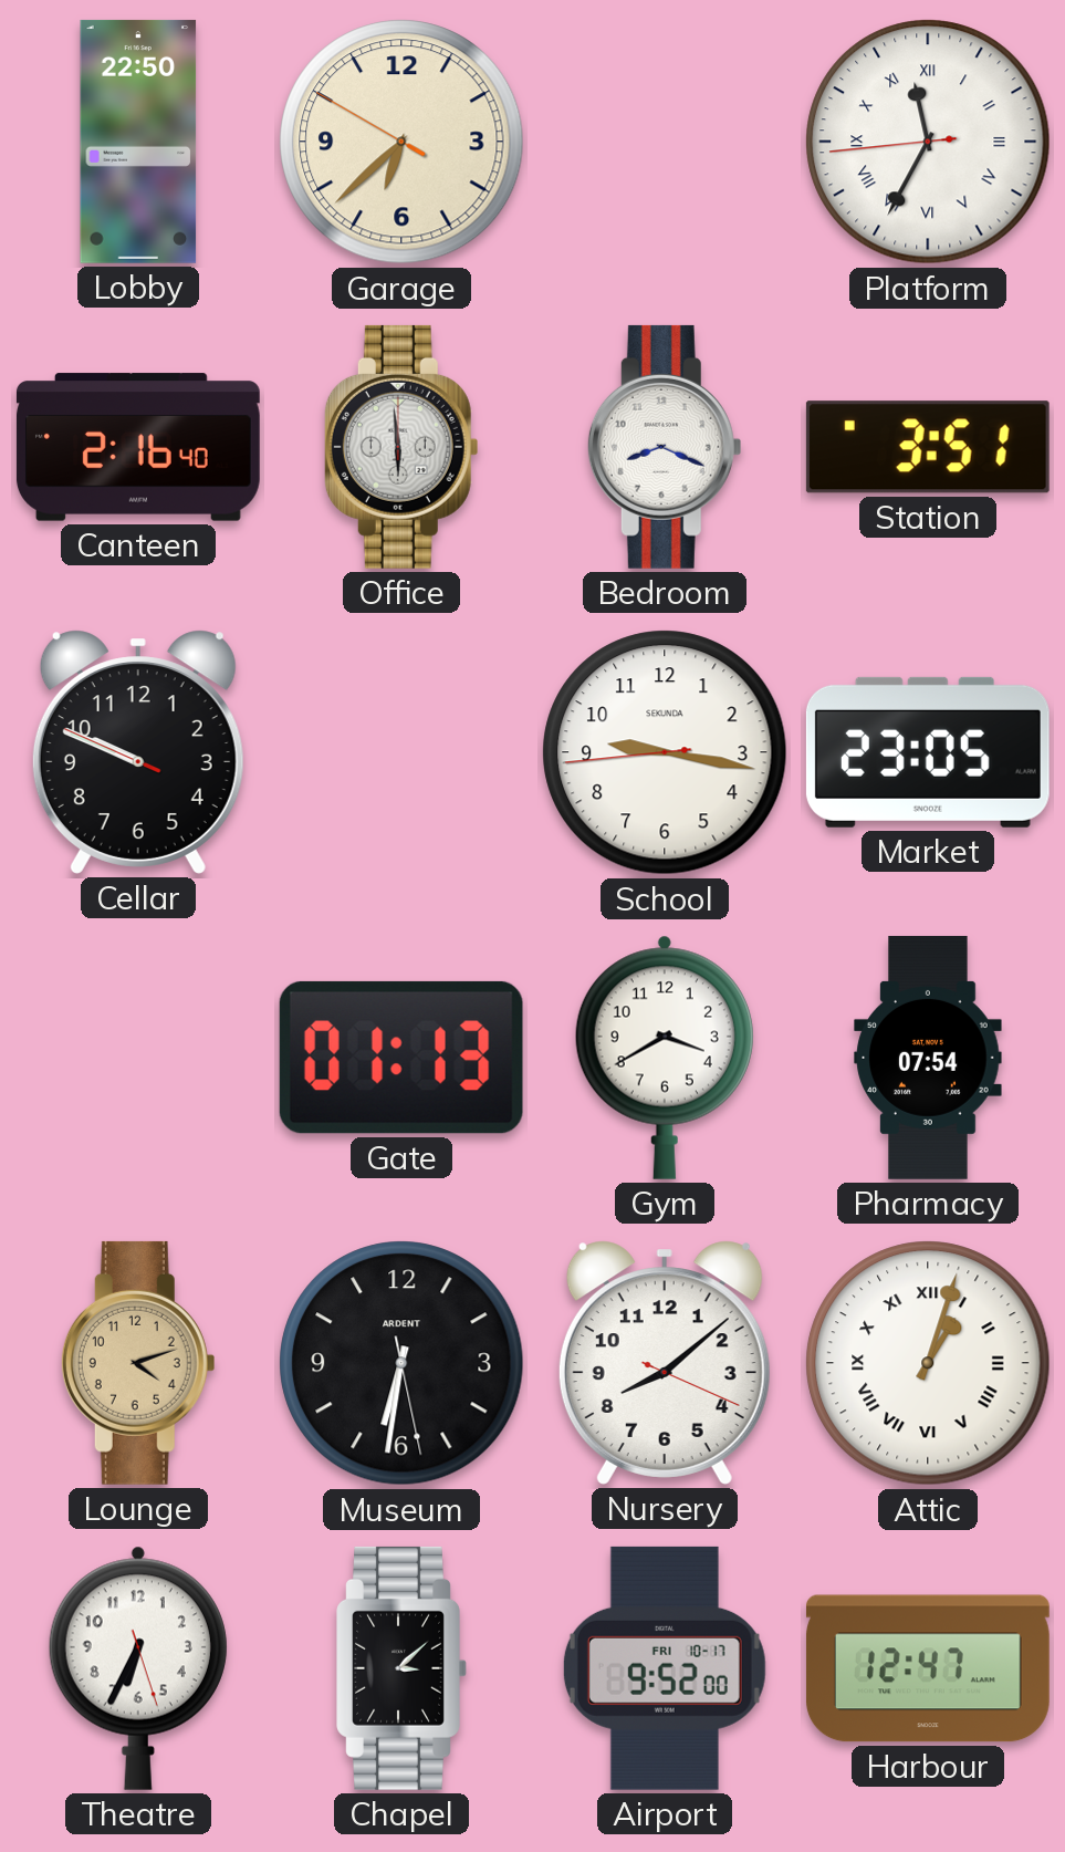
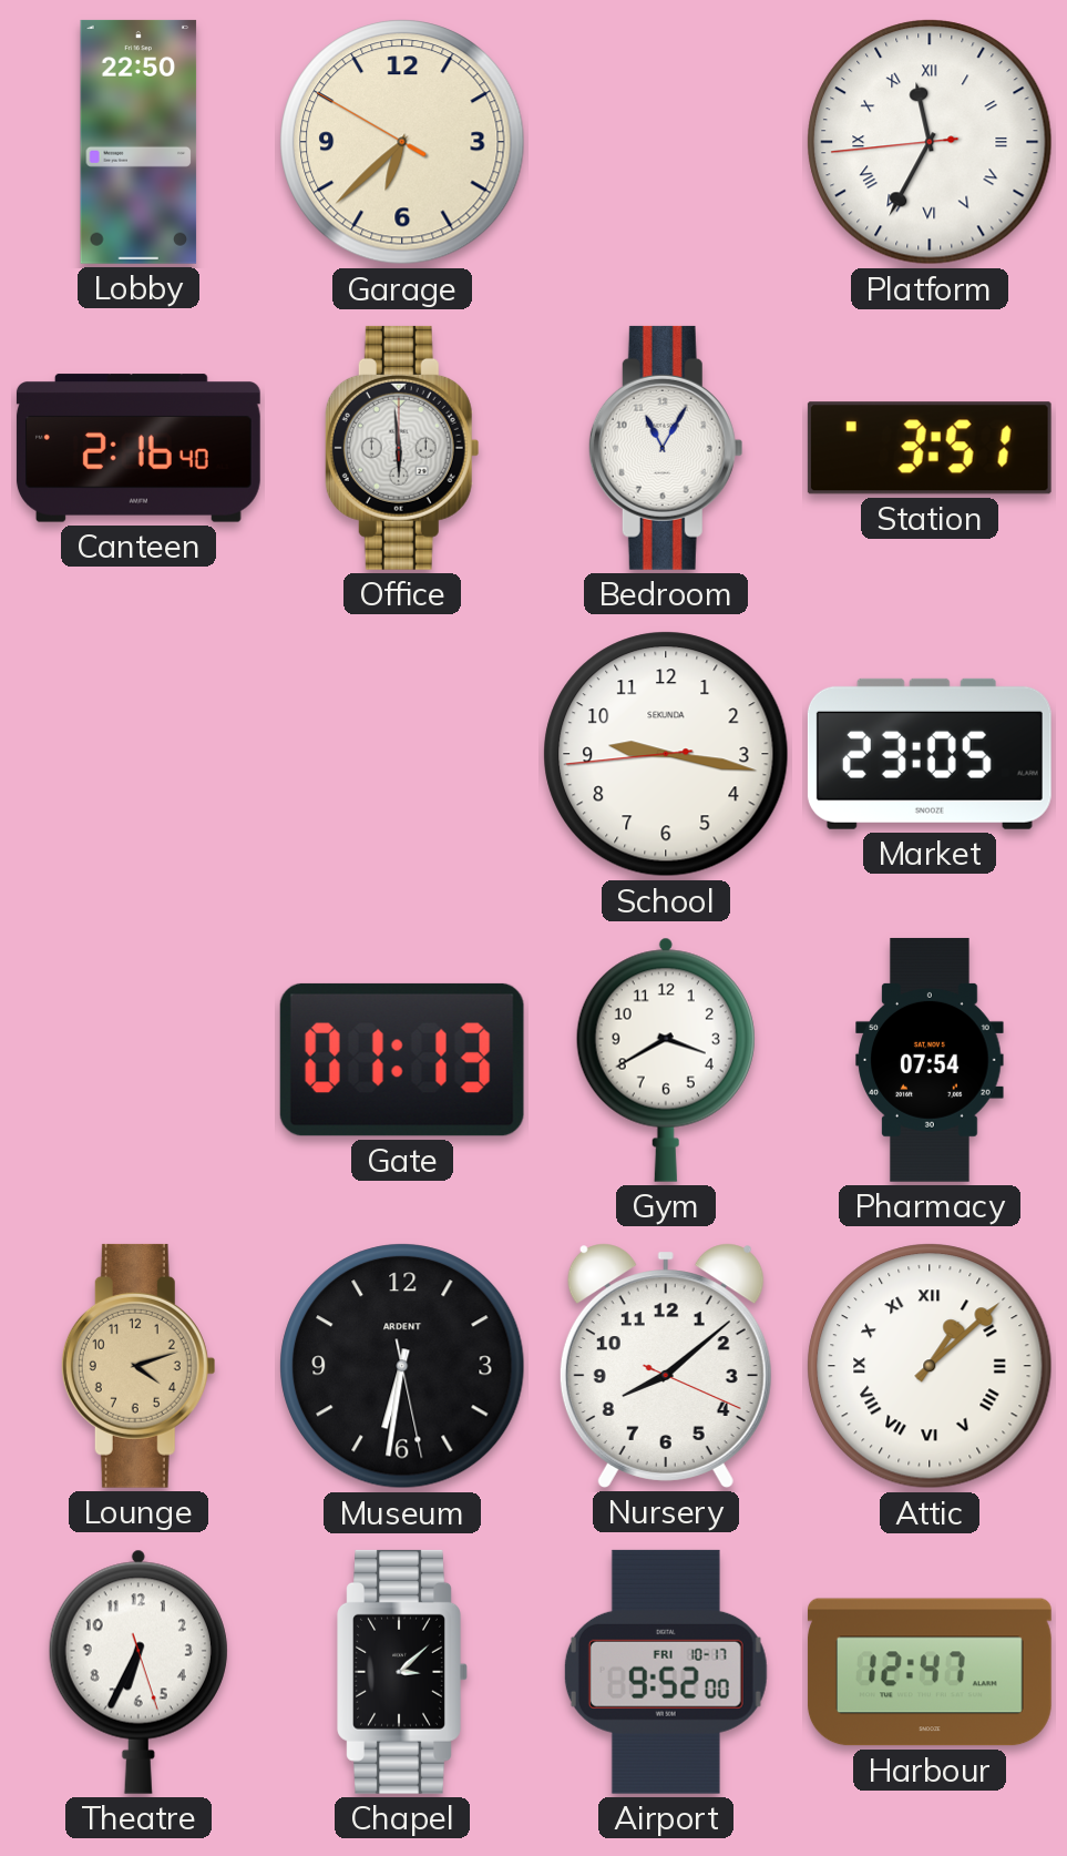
Bedroom: 8:19 -> 11:05
Cellar: 9:48 -> none
Attic: 1:03 -> 1:08
